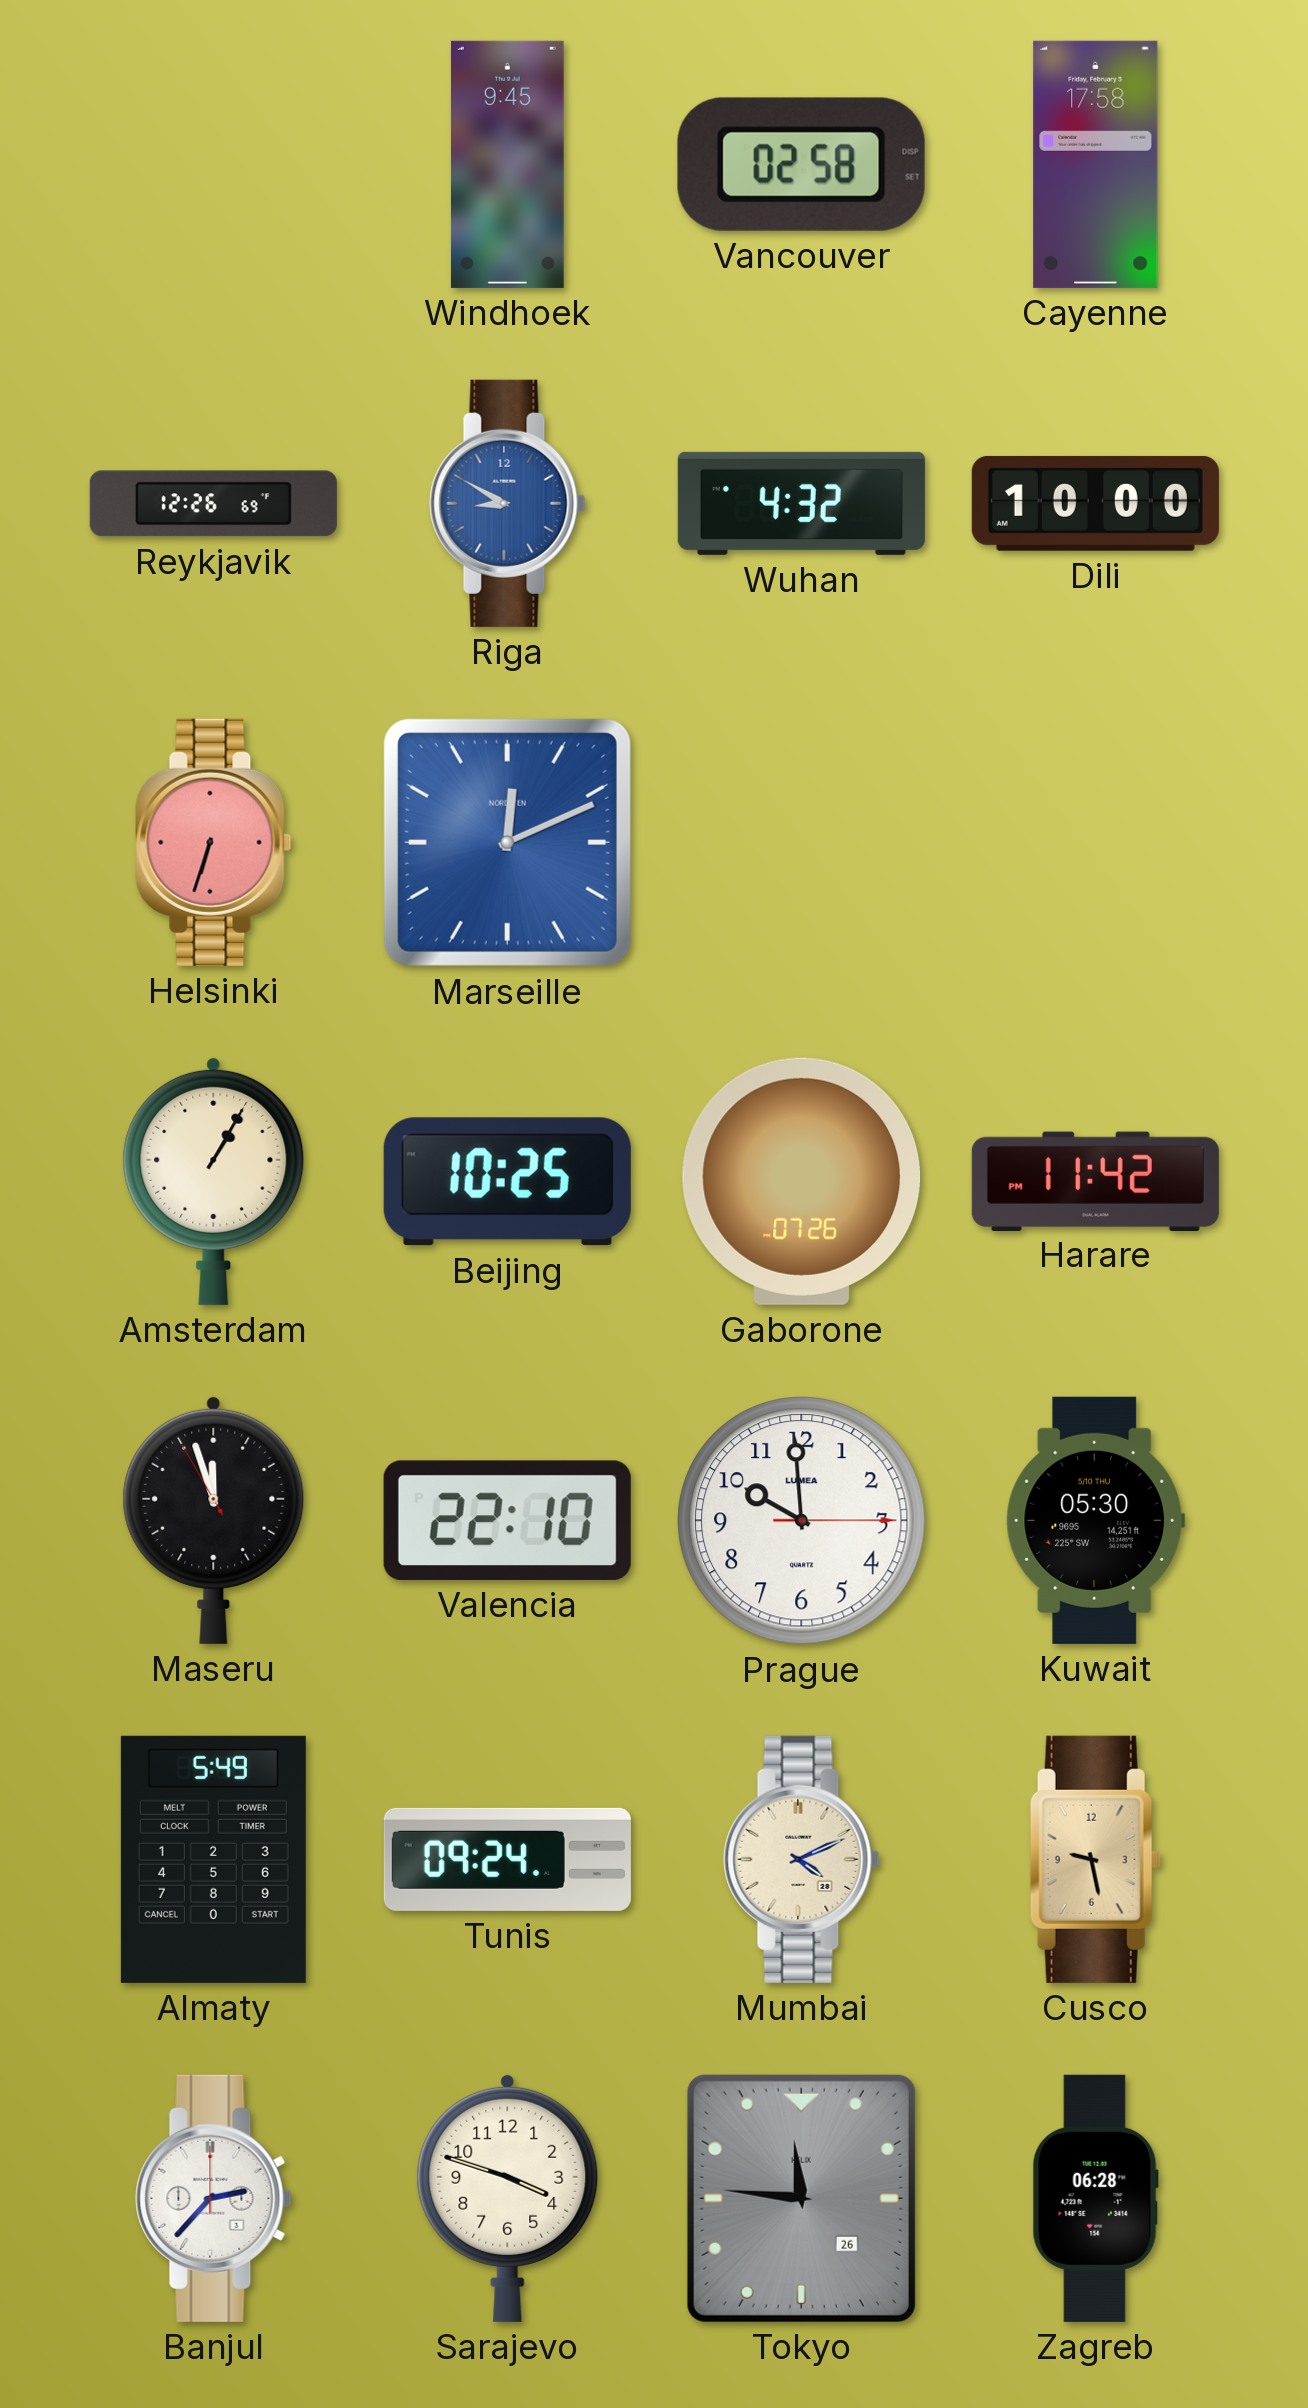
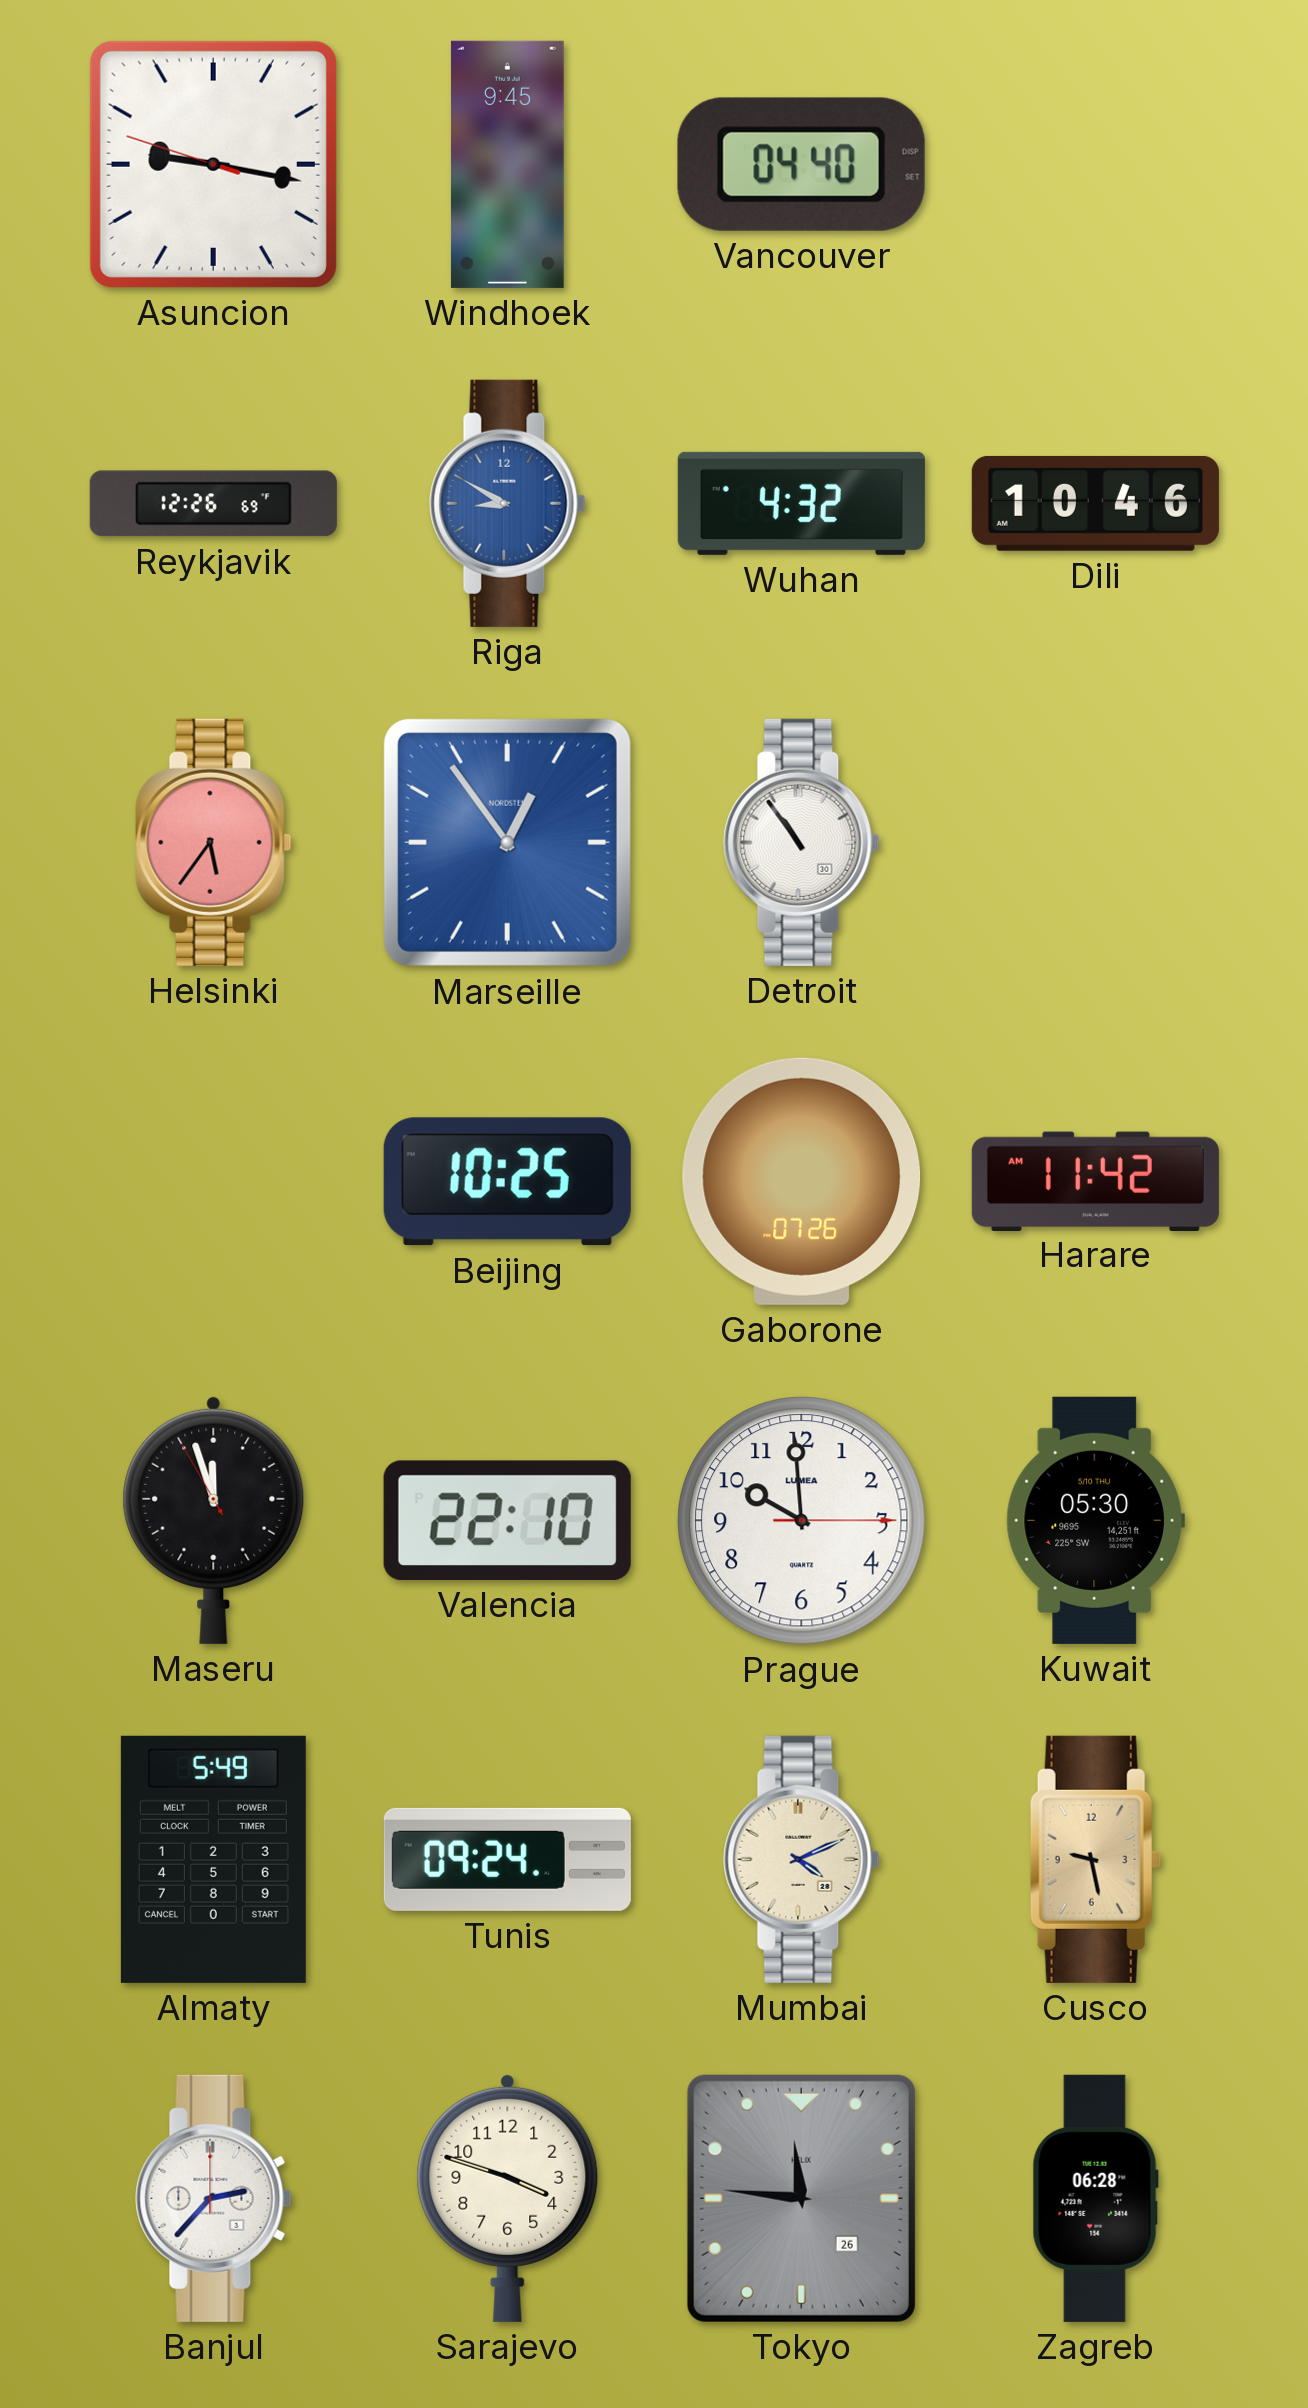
Asuncion: none -> 9:16
Vancouver: 02:58 -> 04:40
Cayenne: 17:58 -> none
Dili: 10:00 -> 10:46
Helsinki: 6:33 -> 5:36
Marseille: 12:11 -> 12:54
Detroit: none -> 10:54
Amsterdam: 1:05 -> none
Harare: 11:42 PM -> 11:42 AM
